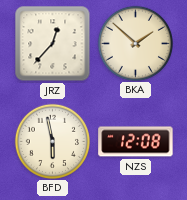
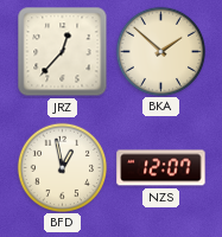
BFD: 5:58 -> 12:58
NZS: 12:08 -> 12:07
